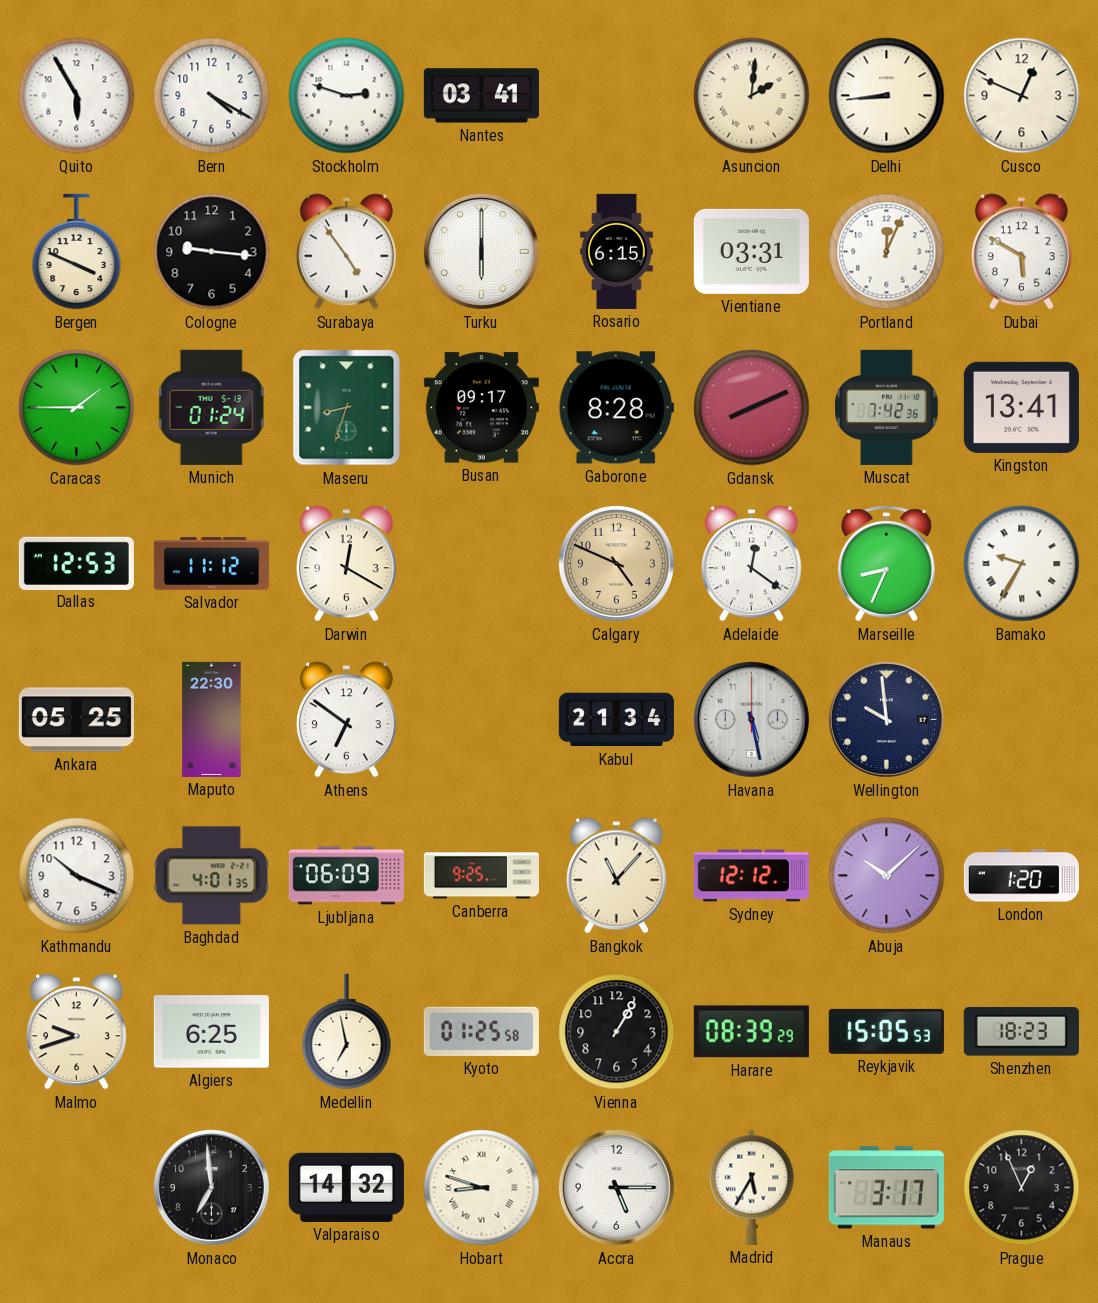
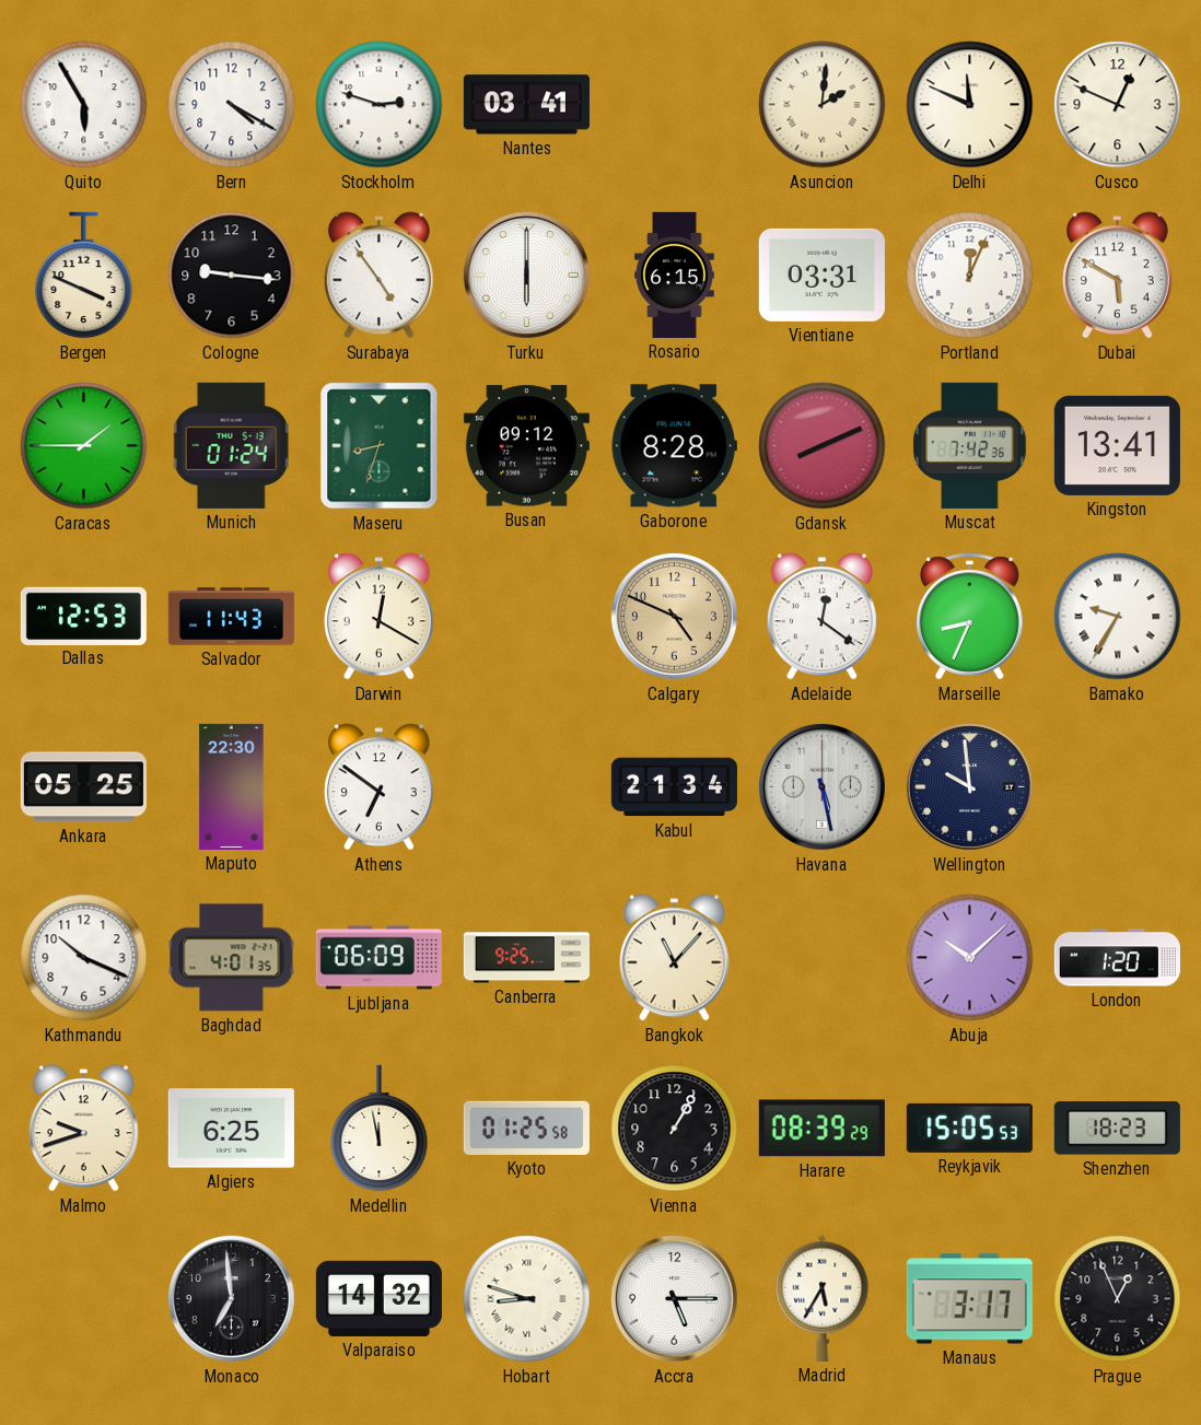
Delhi: 8:44 -> 11:49
Busan: 09:17 -> 09:12
Salvador: 11:12 -> 11:43
Sydney: 12:12 -> none
Medellin: 6:58 -> 11:58
